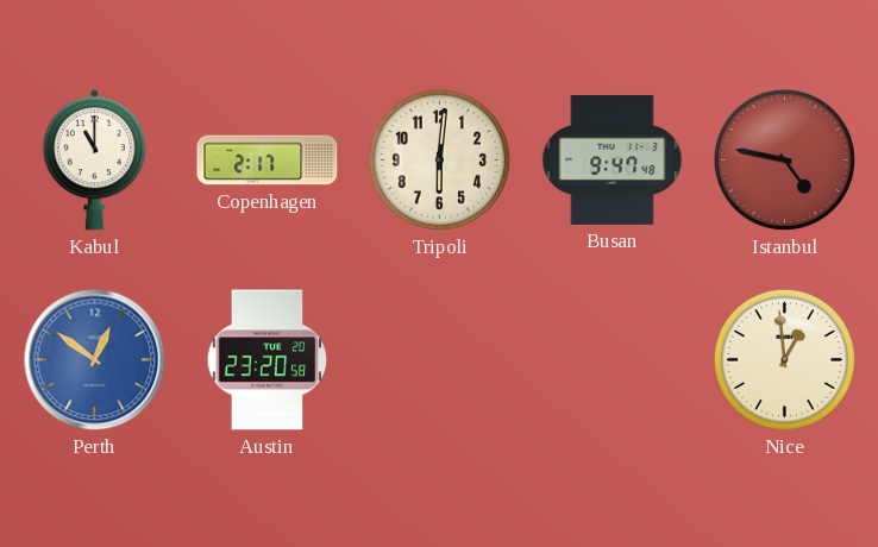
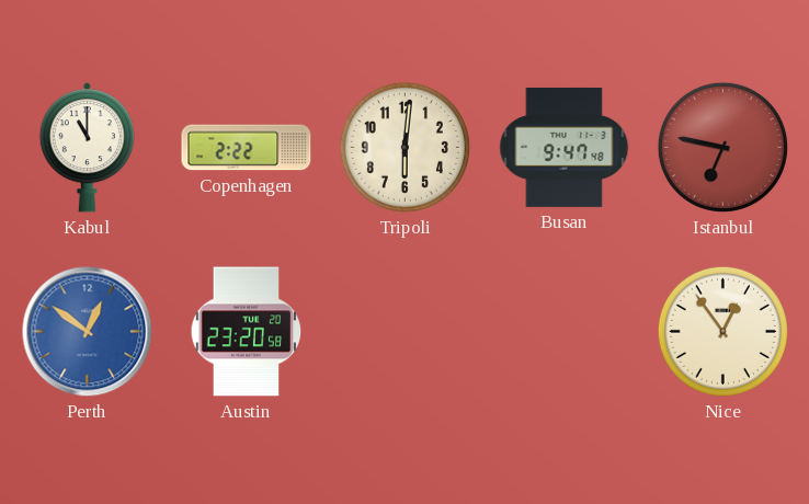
Copenhagen: 2:17 -> 2:22
Istanbul: 4:47 -> 6:47
Nice: 12:59 -> 12:54
